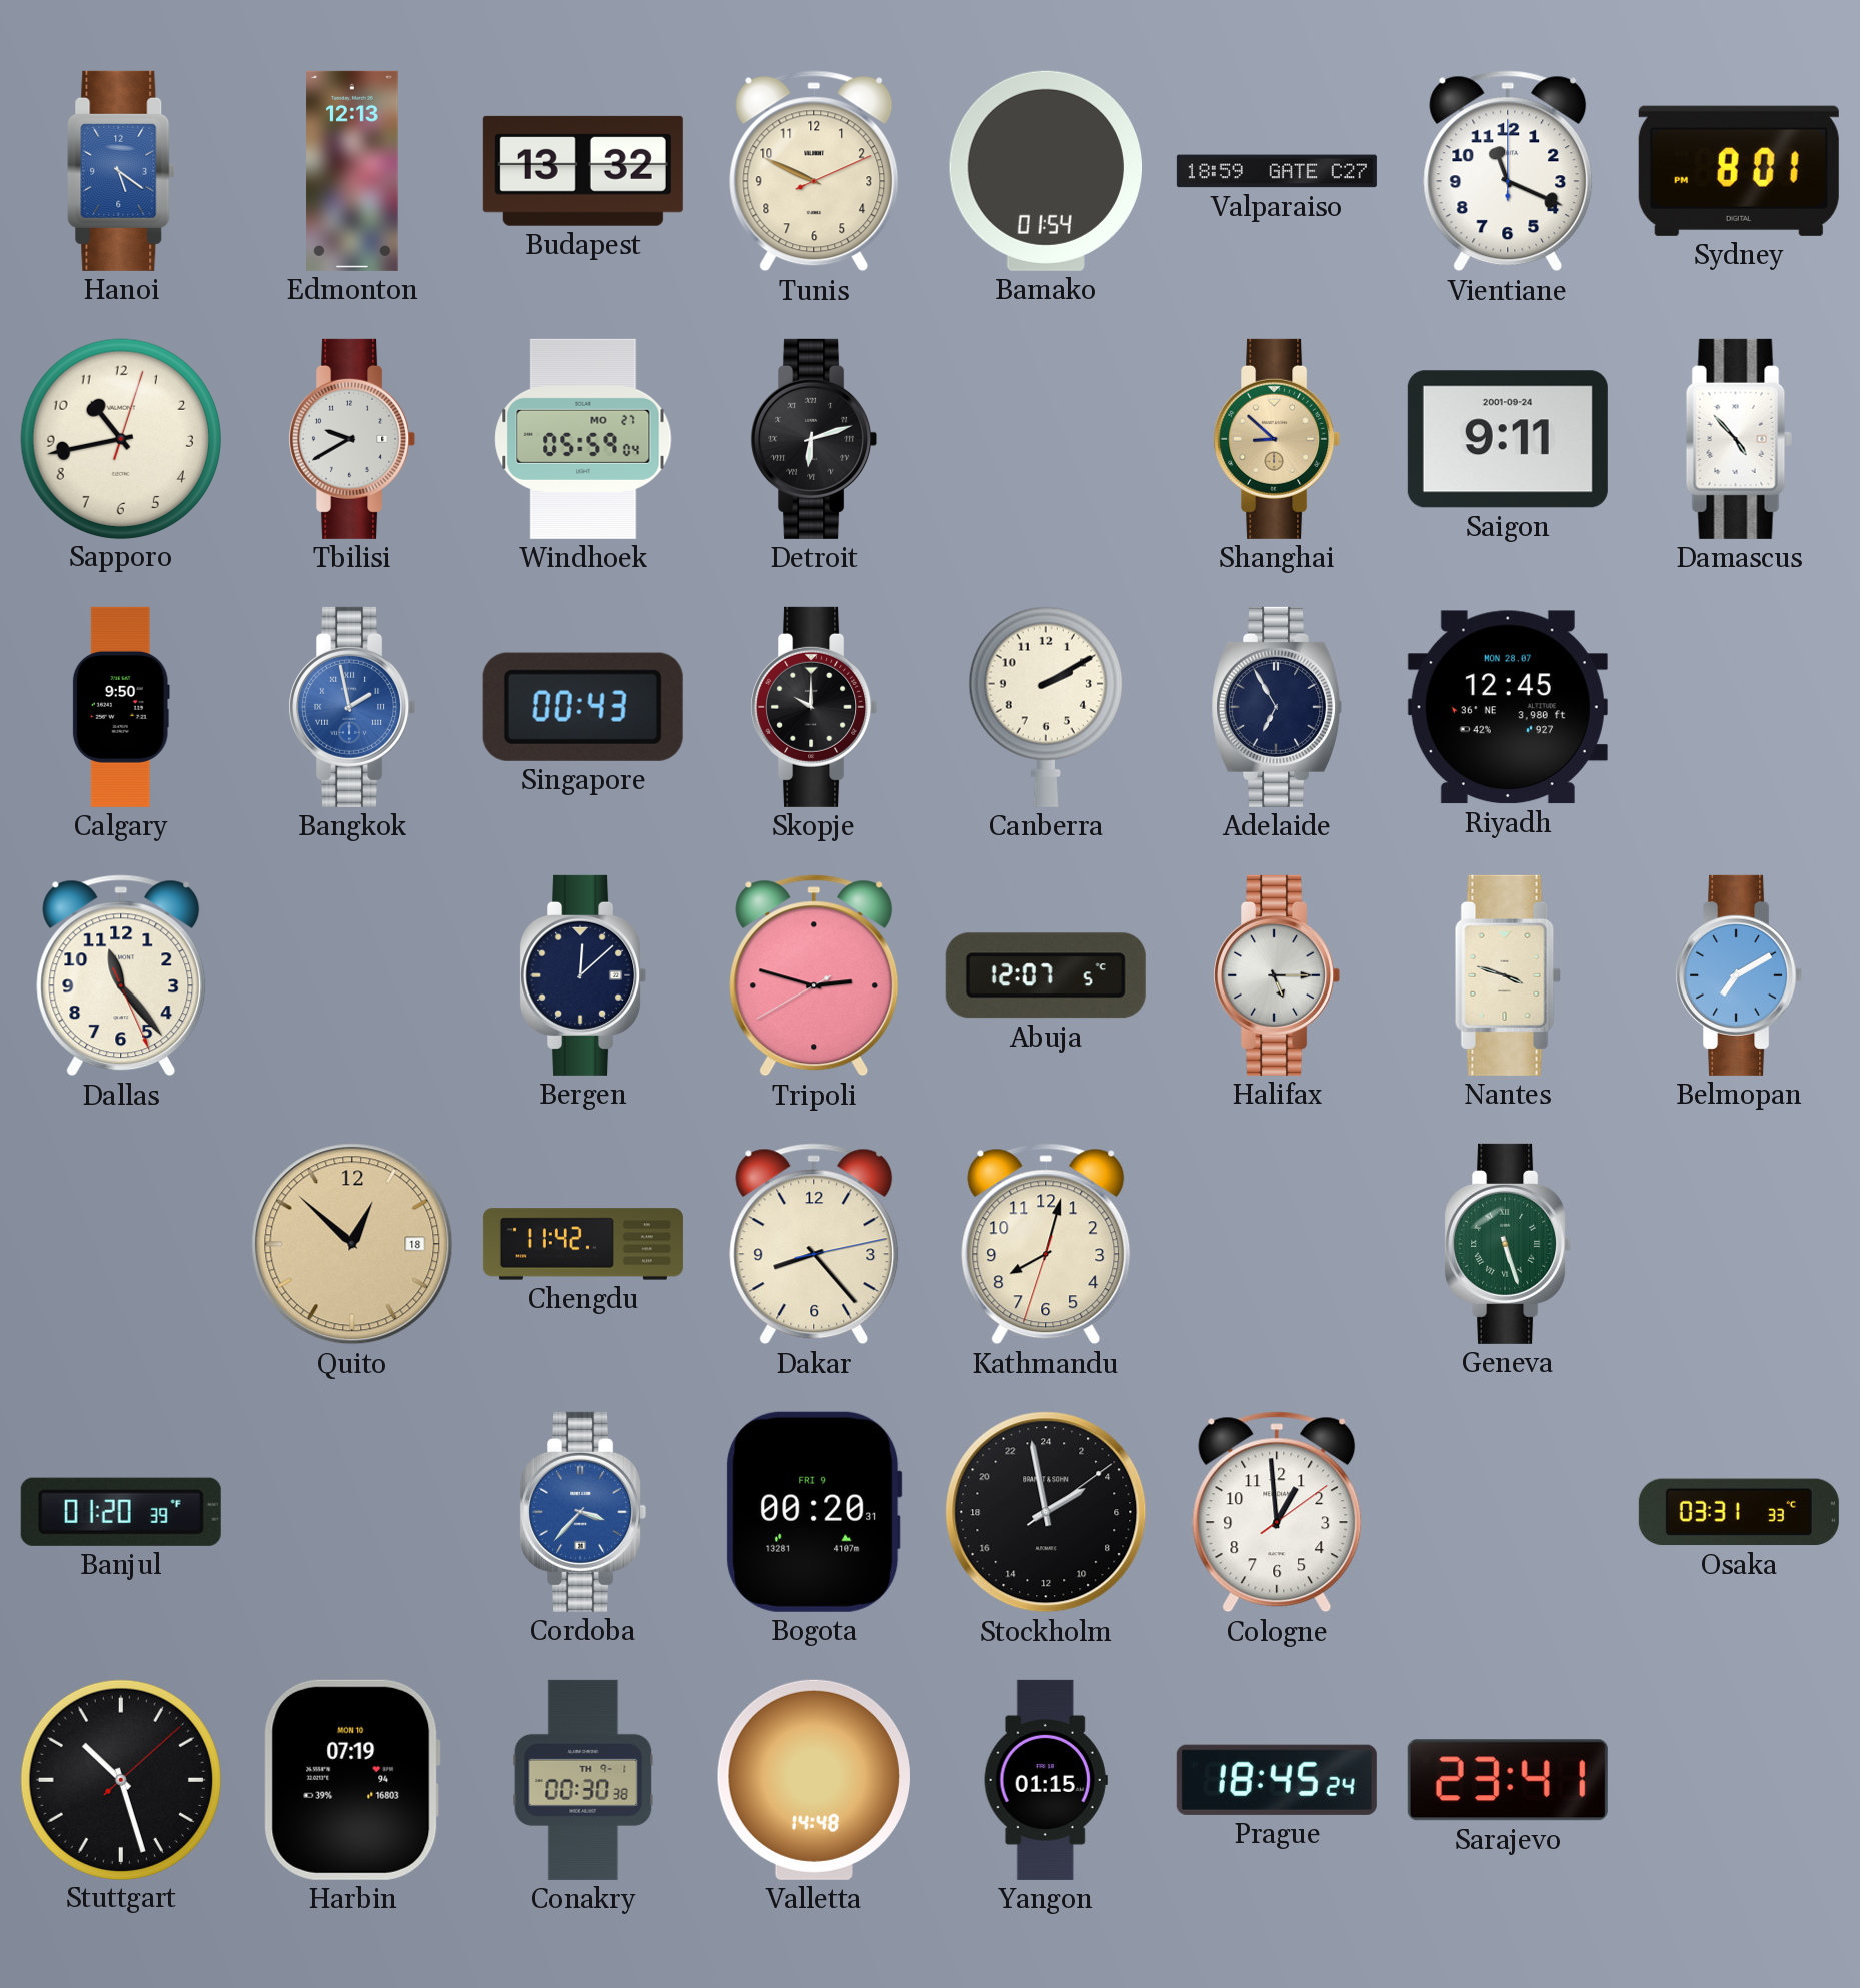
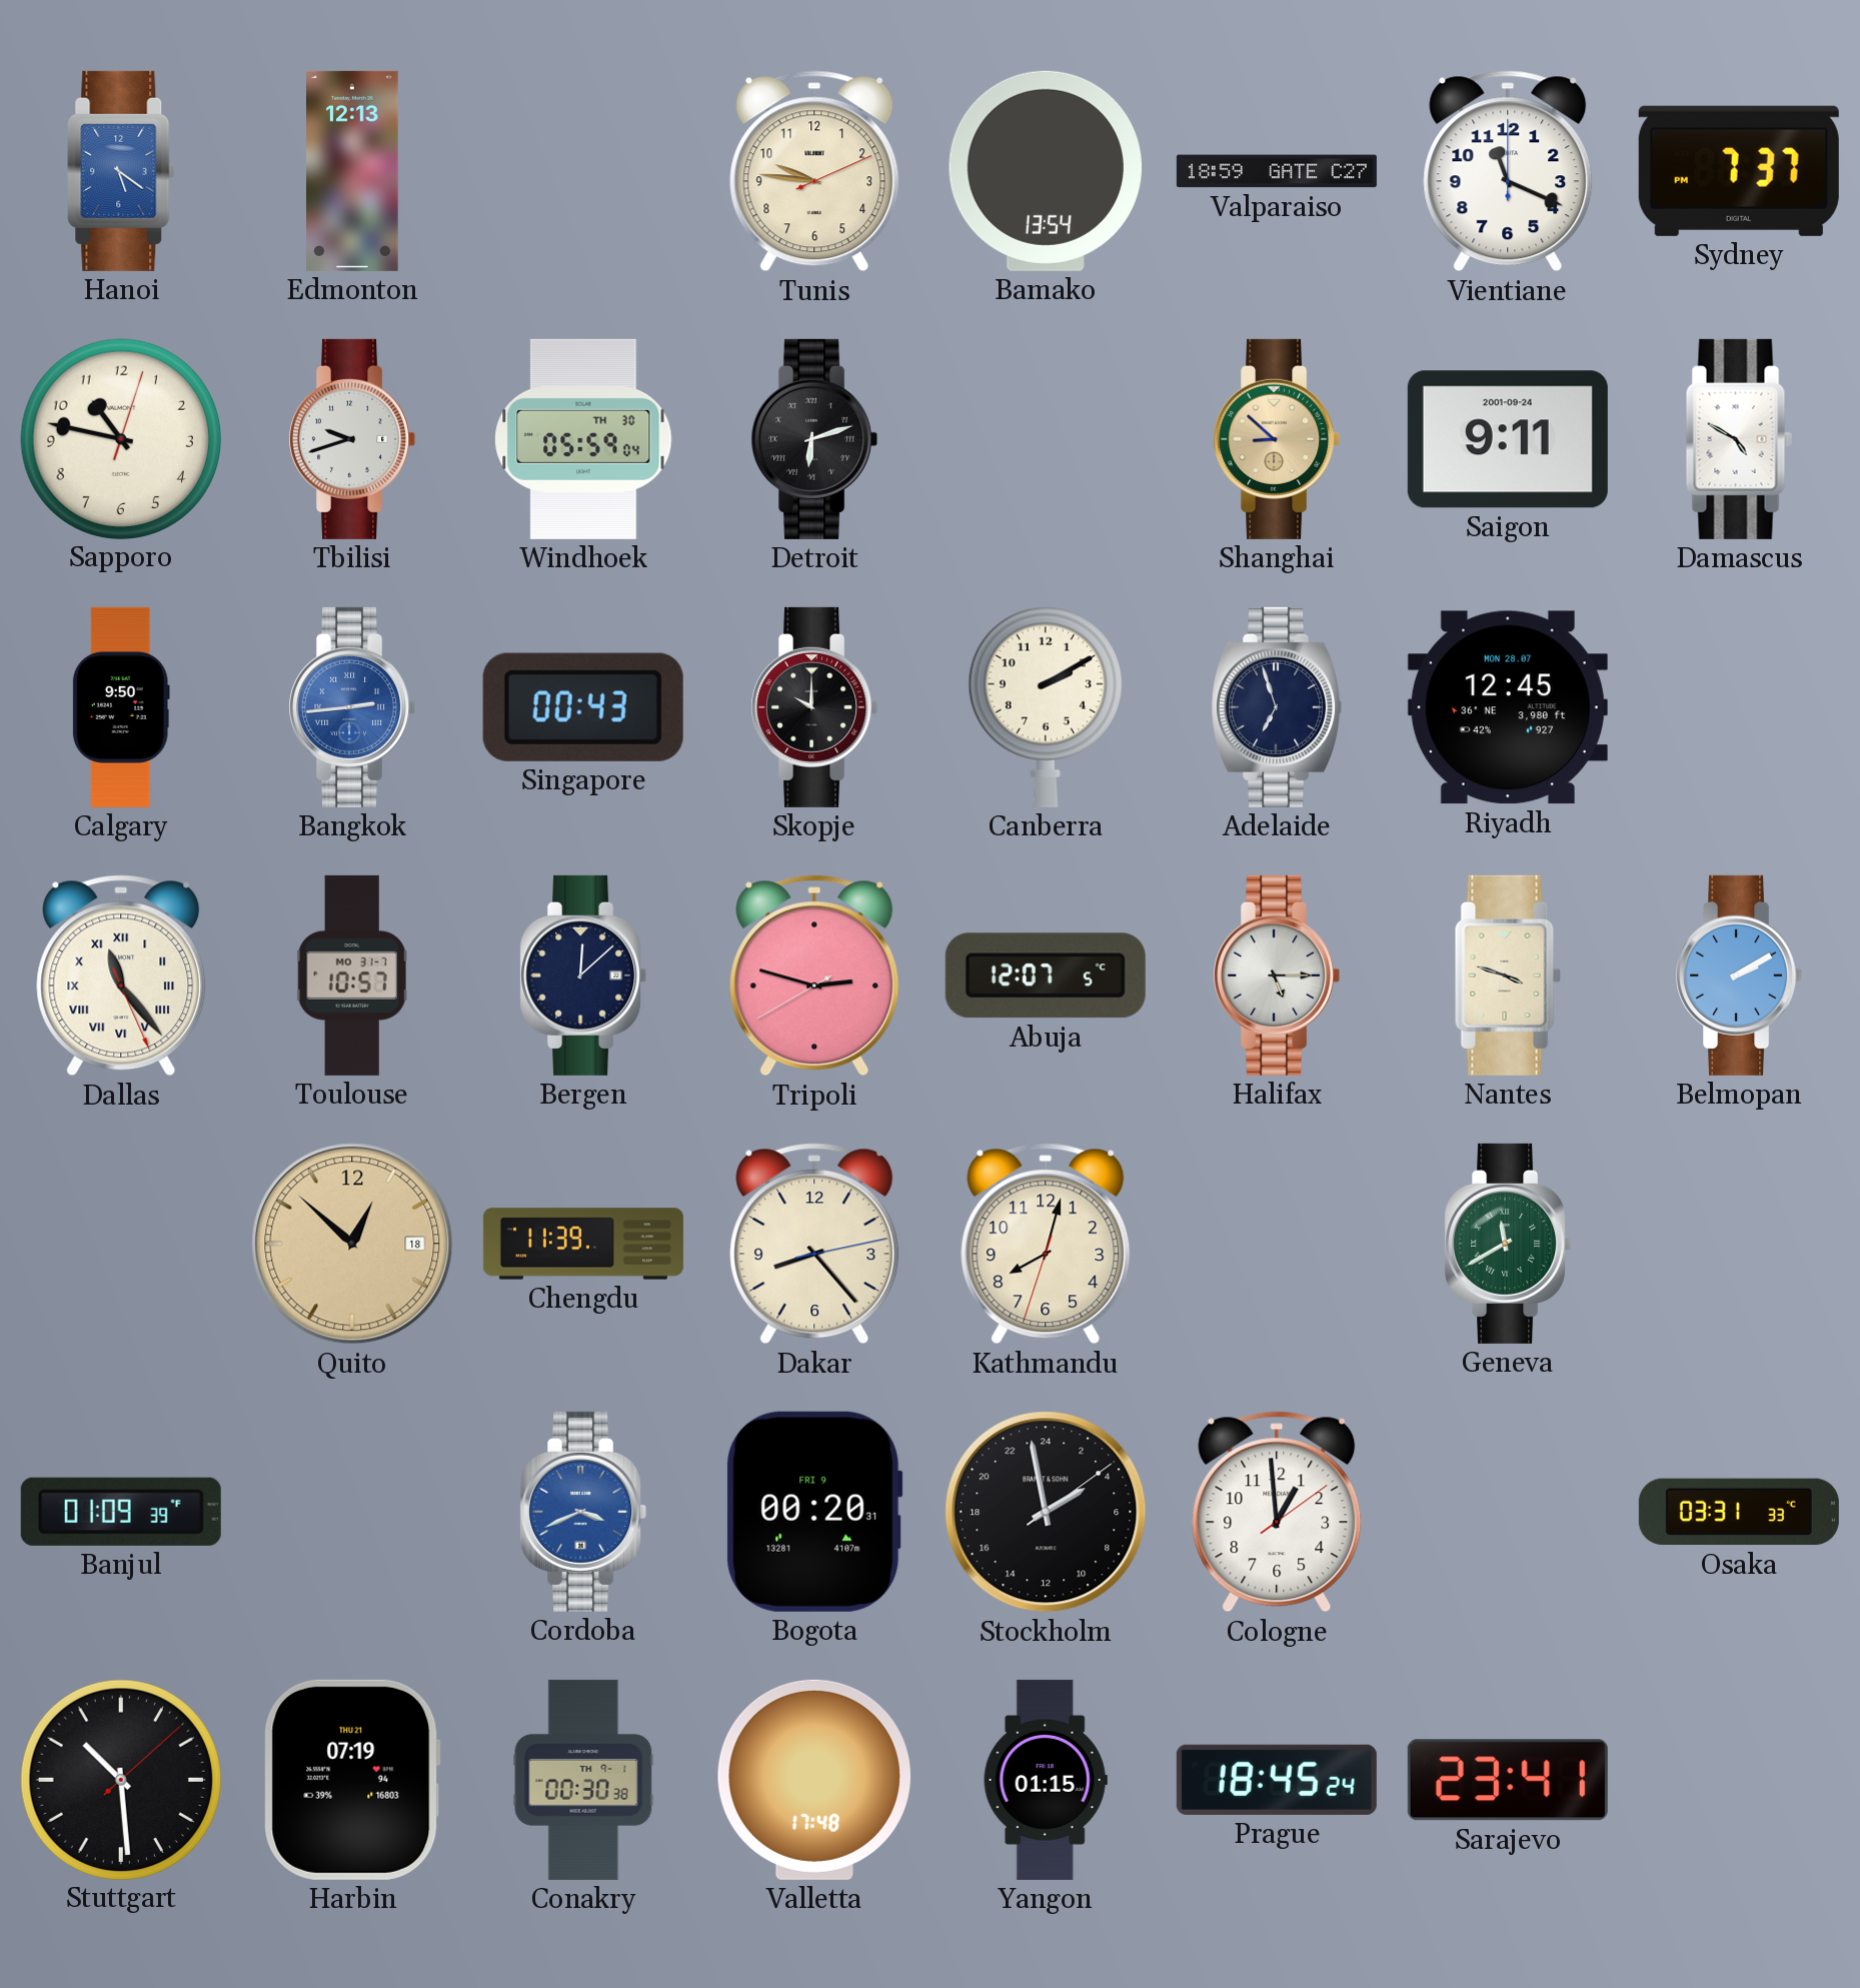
Budapest: 13:32 -> none
Tunis: 9:49 -> 9:46
Bamako: 01:54 -> 13:54
Sydney: 8:01 -> 7:37
Sapporo: 10:43 -> 10:47
Tbilisi: 9:40 -> 9:42
Windhoek date: MO 27 -> TH 30
Damascus: 4:53 -> 4:50
Bangkok: 1:58 -> 2:44
Adelaide: 6:55 -> 6:57
Dallas numerals: Arabic -> Roman
Toulouse: none -> 10:57
Belmopan: 7:10 -> 2:10
Chengdu: 11:42 -> 11:39
Geneva: 5:27 -> 11:40
Banjul: 01:20 -> 01:09
Cordoba: 3:37 -> 3:41
Stuttgart: 10:27 -> 10:29
Harbin date: MON 10 -> THU 21
Valletta: 14:48 -> 17:48
